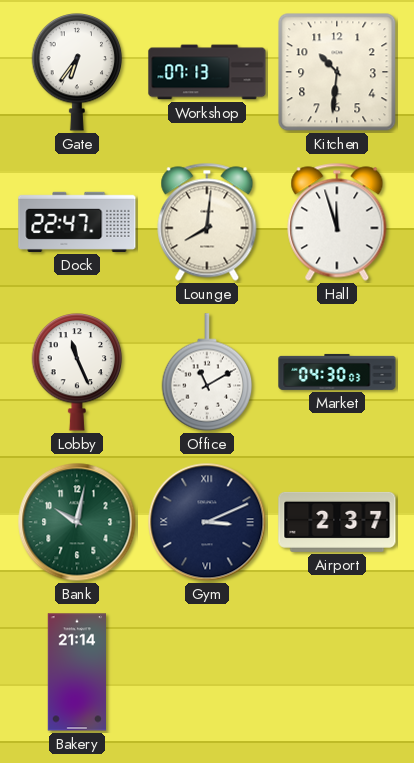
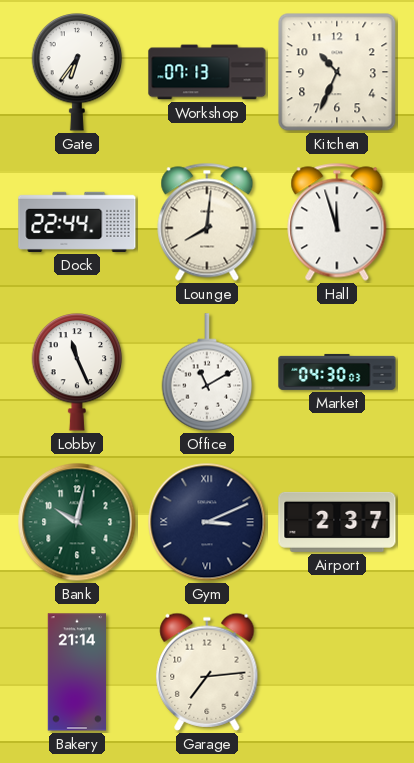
Kitchen: 10:31 -> 10:34
Dock: 22:47 -> 22:44
Garage: none -> 7:14
